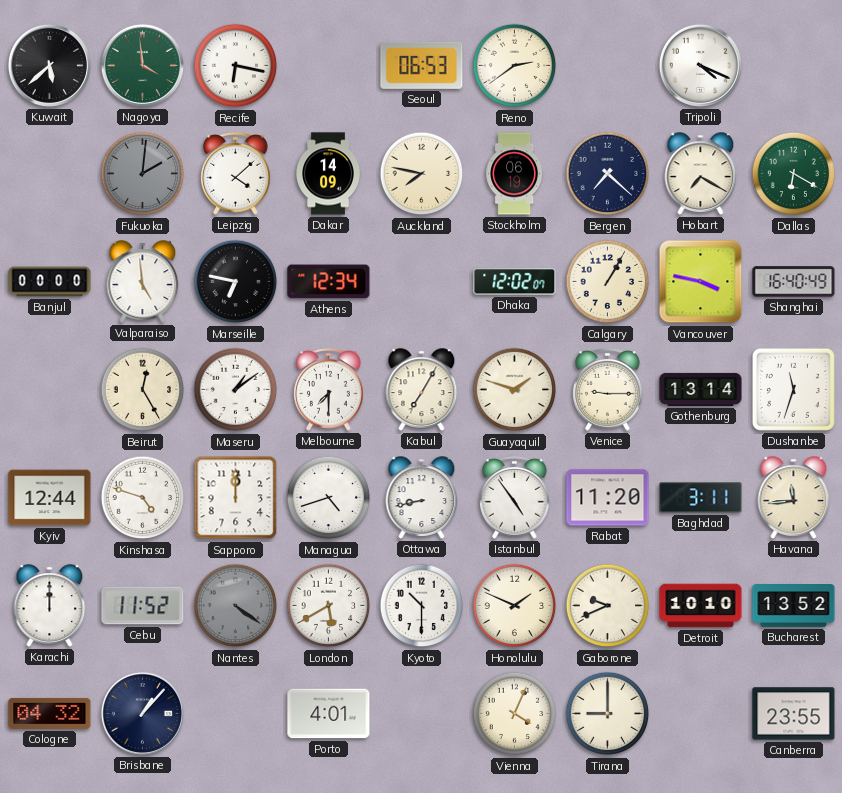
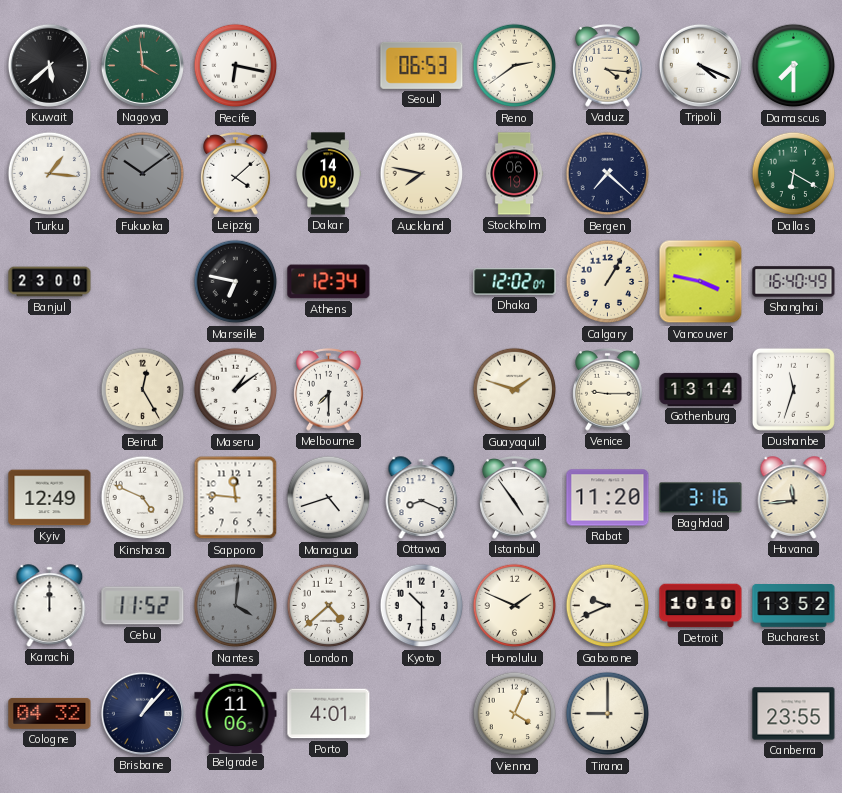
Vaduz: none -> 4:16
Damascus: none -> 7:30
Turku: none -> 1:16
Fukuoka: 2:01 -> 10:09
Hobart: 7:20 -> none
Banjul: 00:00 -> 23:00
Valparaiso: 4:59 -> none
Kabul: 7:05 -> none
Kyiv: 12:44 -> 12:49
Kinshasa: 4:48 -> 4:49
Sapporo: 12:00 -> 11:46
Ottawa: 8:43 -> 8:19
Baghdad: 3:11 -> 3:16
Nantes: 4:21 -> 4:01
London: 5:40 -> 4:38
Belgrade: none -> 11:06
